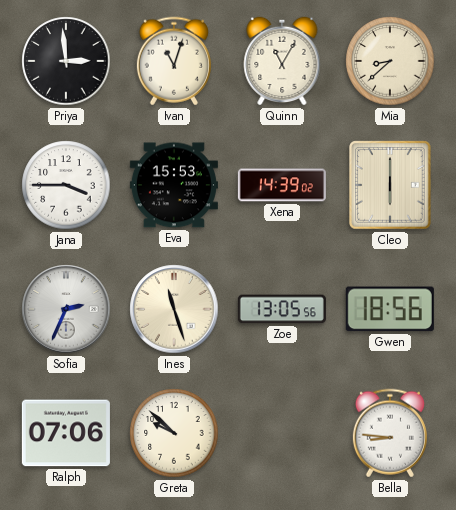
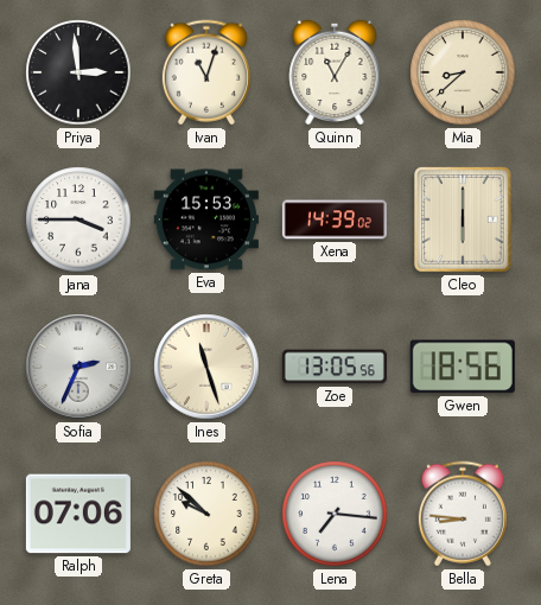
Lena: none -> 7:16
